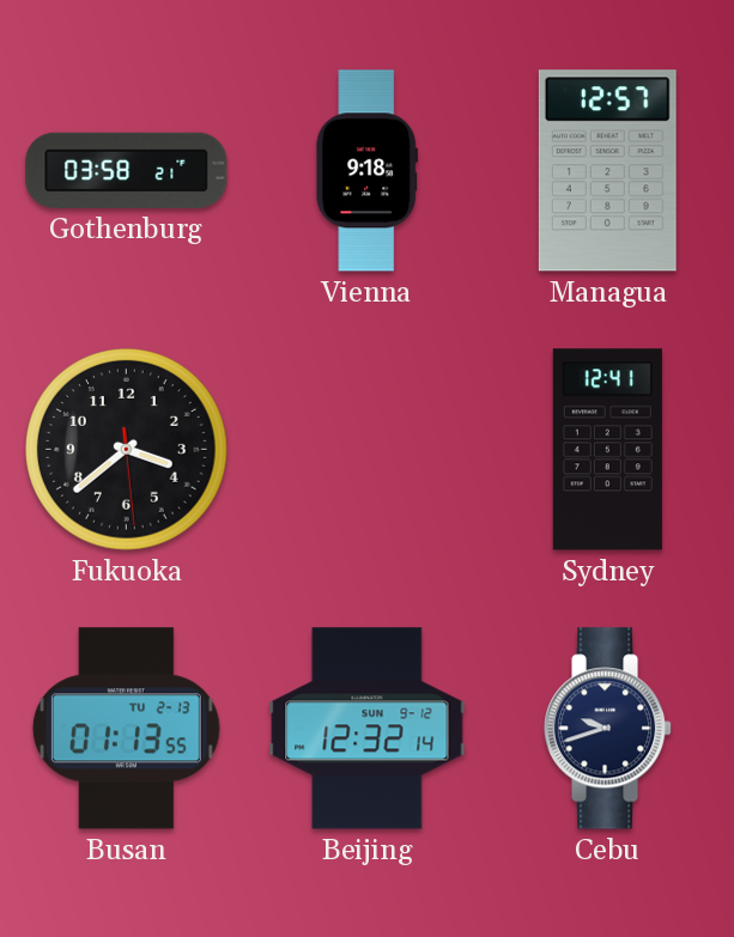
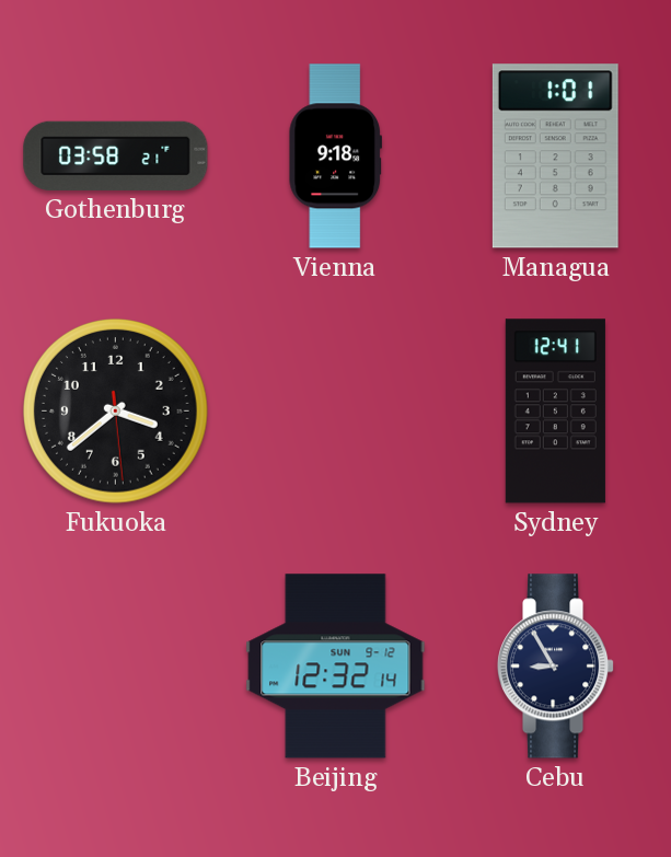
Managua: 12:57 -> 1:01
Busan: 01:13 -> none
Cebu: 9:42 -> 8:55
